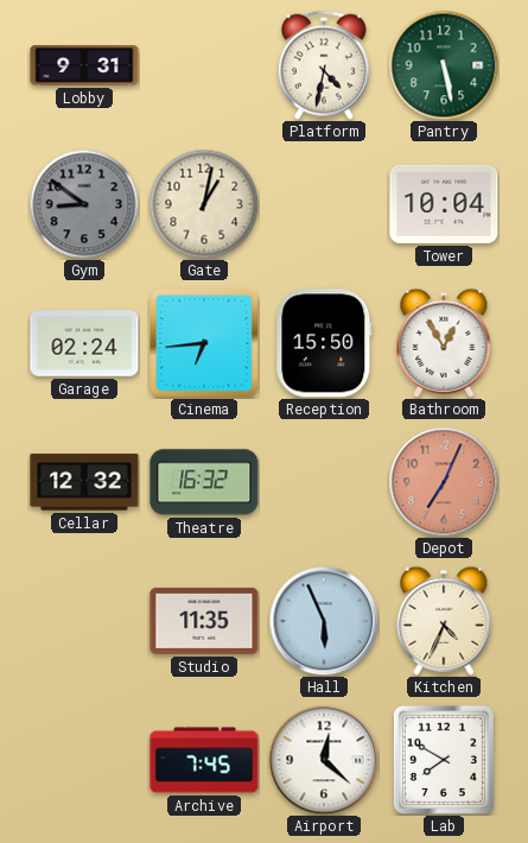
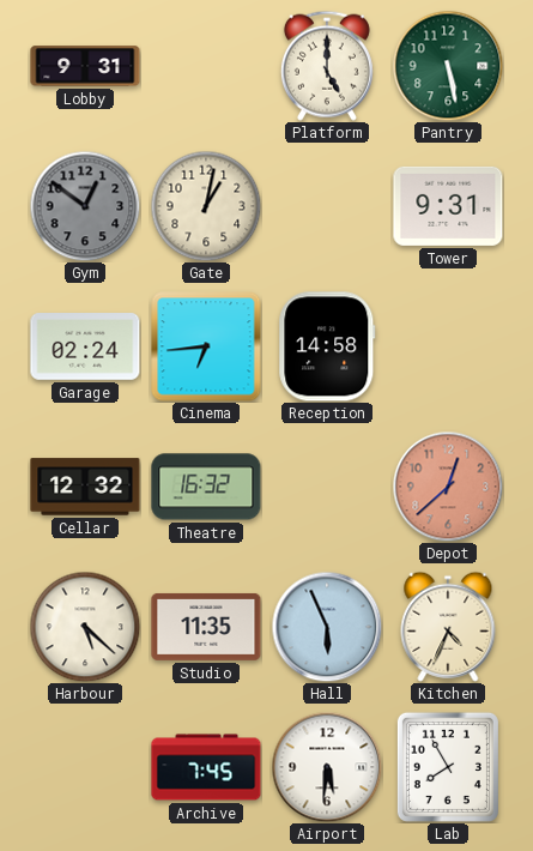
Platform: 4:32 -> 5:00
Gym: 8:51 -> 12:51
Tower: 10:04 -> 9:31
Reception: 15:50 -> 14:58
Bathroom: 12:55 -> none
Depot: 7:04 -> 12:38
Harbour: none -> 5:22
Airport: 12:22 -> 5:31
Lab: 7:50 -> 7:55
